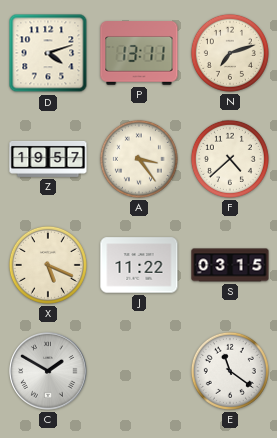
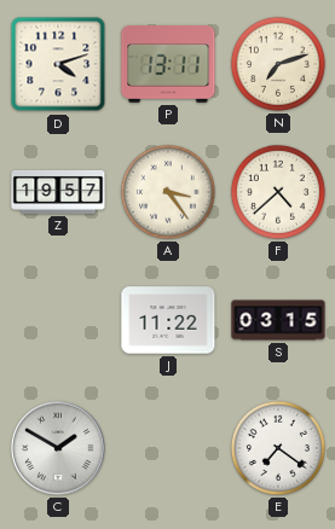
X: 5:19 -> none
E: 11:21 -> 7:21
